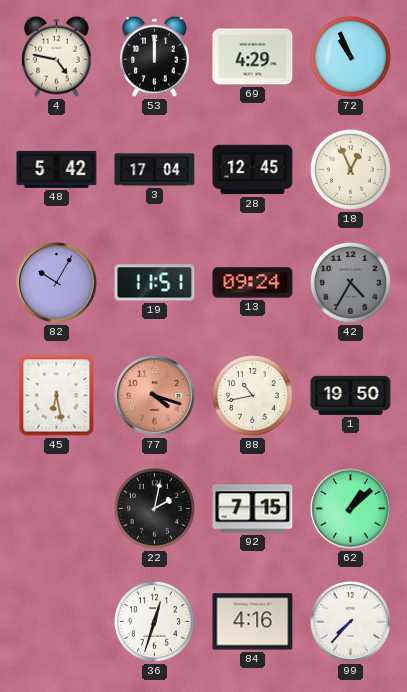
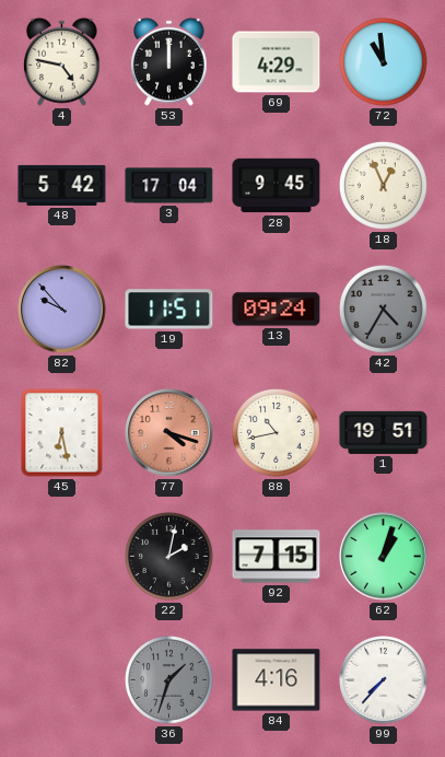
72: 10:56 -> 10:59
28: 12:45 -> 9:45
82: 10:05 -> 9:53
1: 19:50 -> 19:51
62: 1:08 -> 1:03
36: 12:33 -> 1:33
36 dial: white -> grey
